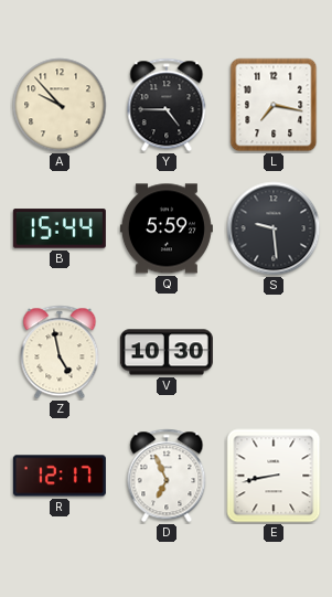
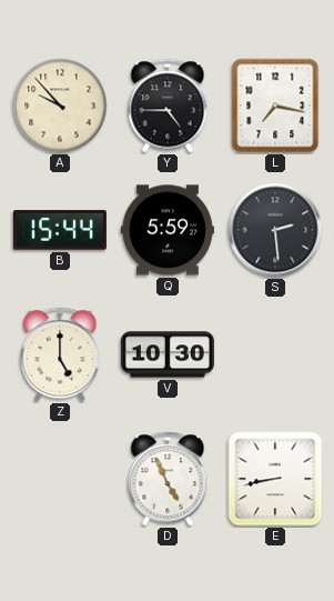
S: 9:29 -> 2:29
Z: 4:58 -> 5:00
R: 12:17 -> none
D: 6:56 -> 4:56
